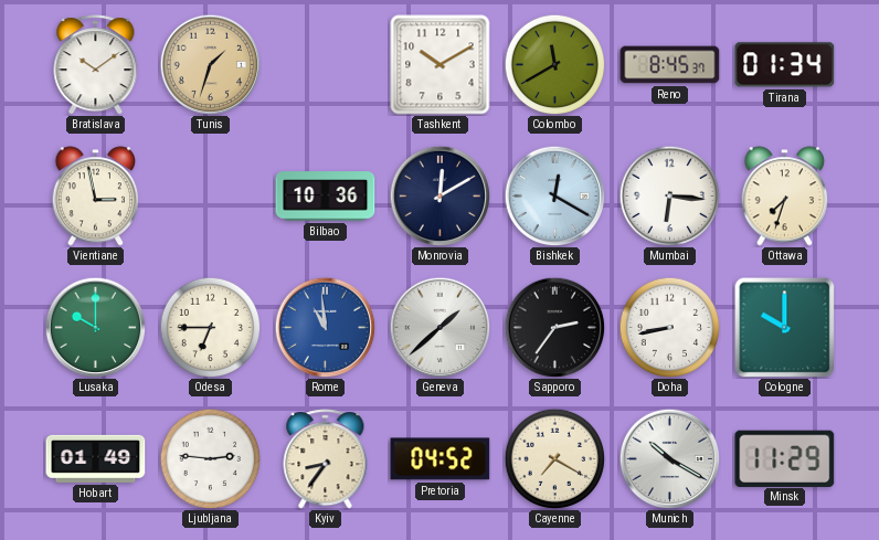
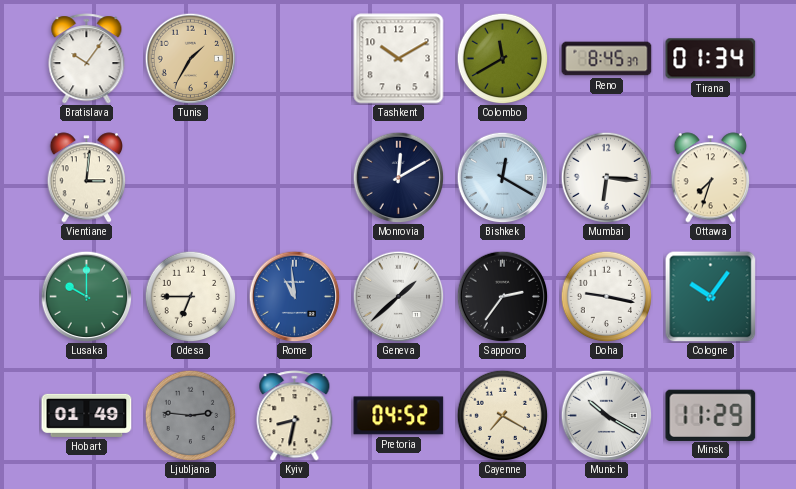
Bratislava: 10:09 -> 10:06
Tunis: 1:33 -> 1:35
Vientiane: 2:58 -> 3:01
Bilbao: 10:36 -> none
Doha: 8:43 -> 9:17
Cologne: 10:00 -> 10:06
Ljubljana dial: white -> grey
Kyiv: 8:36 -> 8:32
